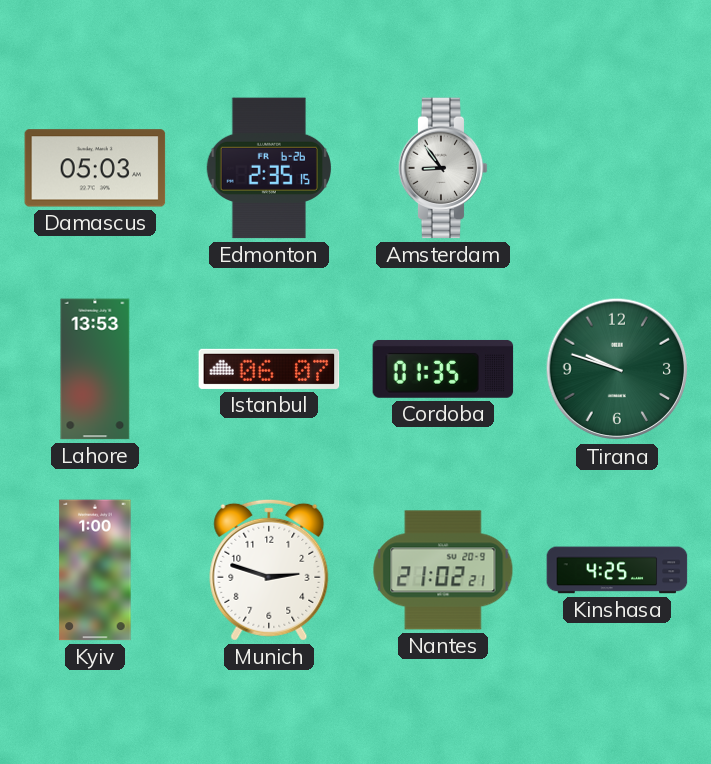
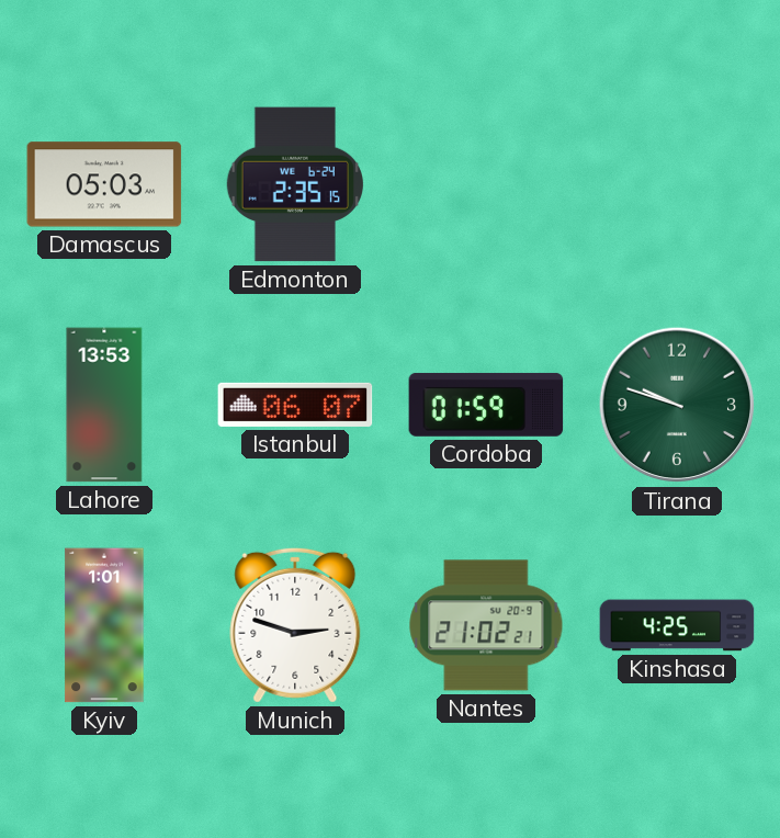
Edmonton date: FR 6-26 -> WE 6-24
Amsterdam: 8:54 -> none
Cordoba: 01:35 -> 01:59
Kyiv: 1:00 -> 1:01
